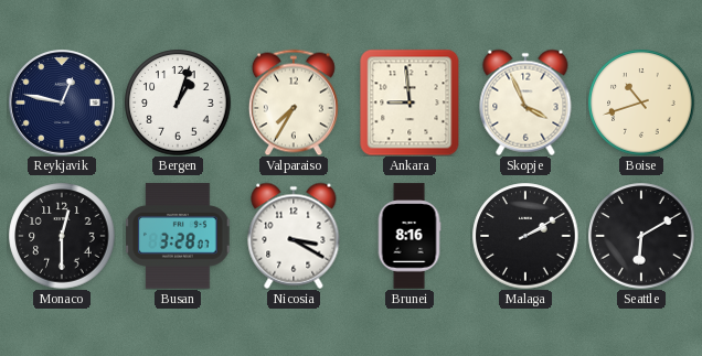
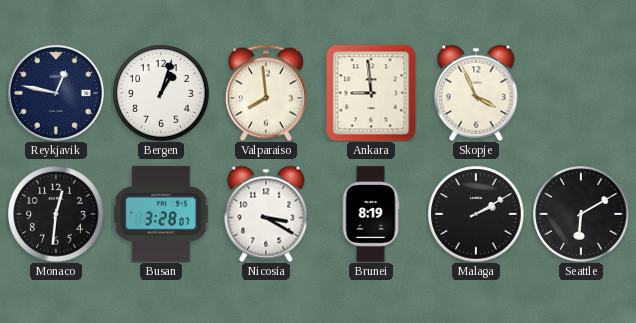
Valparaiso: 7:35 -> 7:59
Boise: 10:42 -> none
Monaco: 12:30 -> 12:31
Brunei: 8:16 -> 8:19
